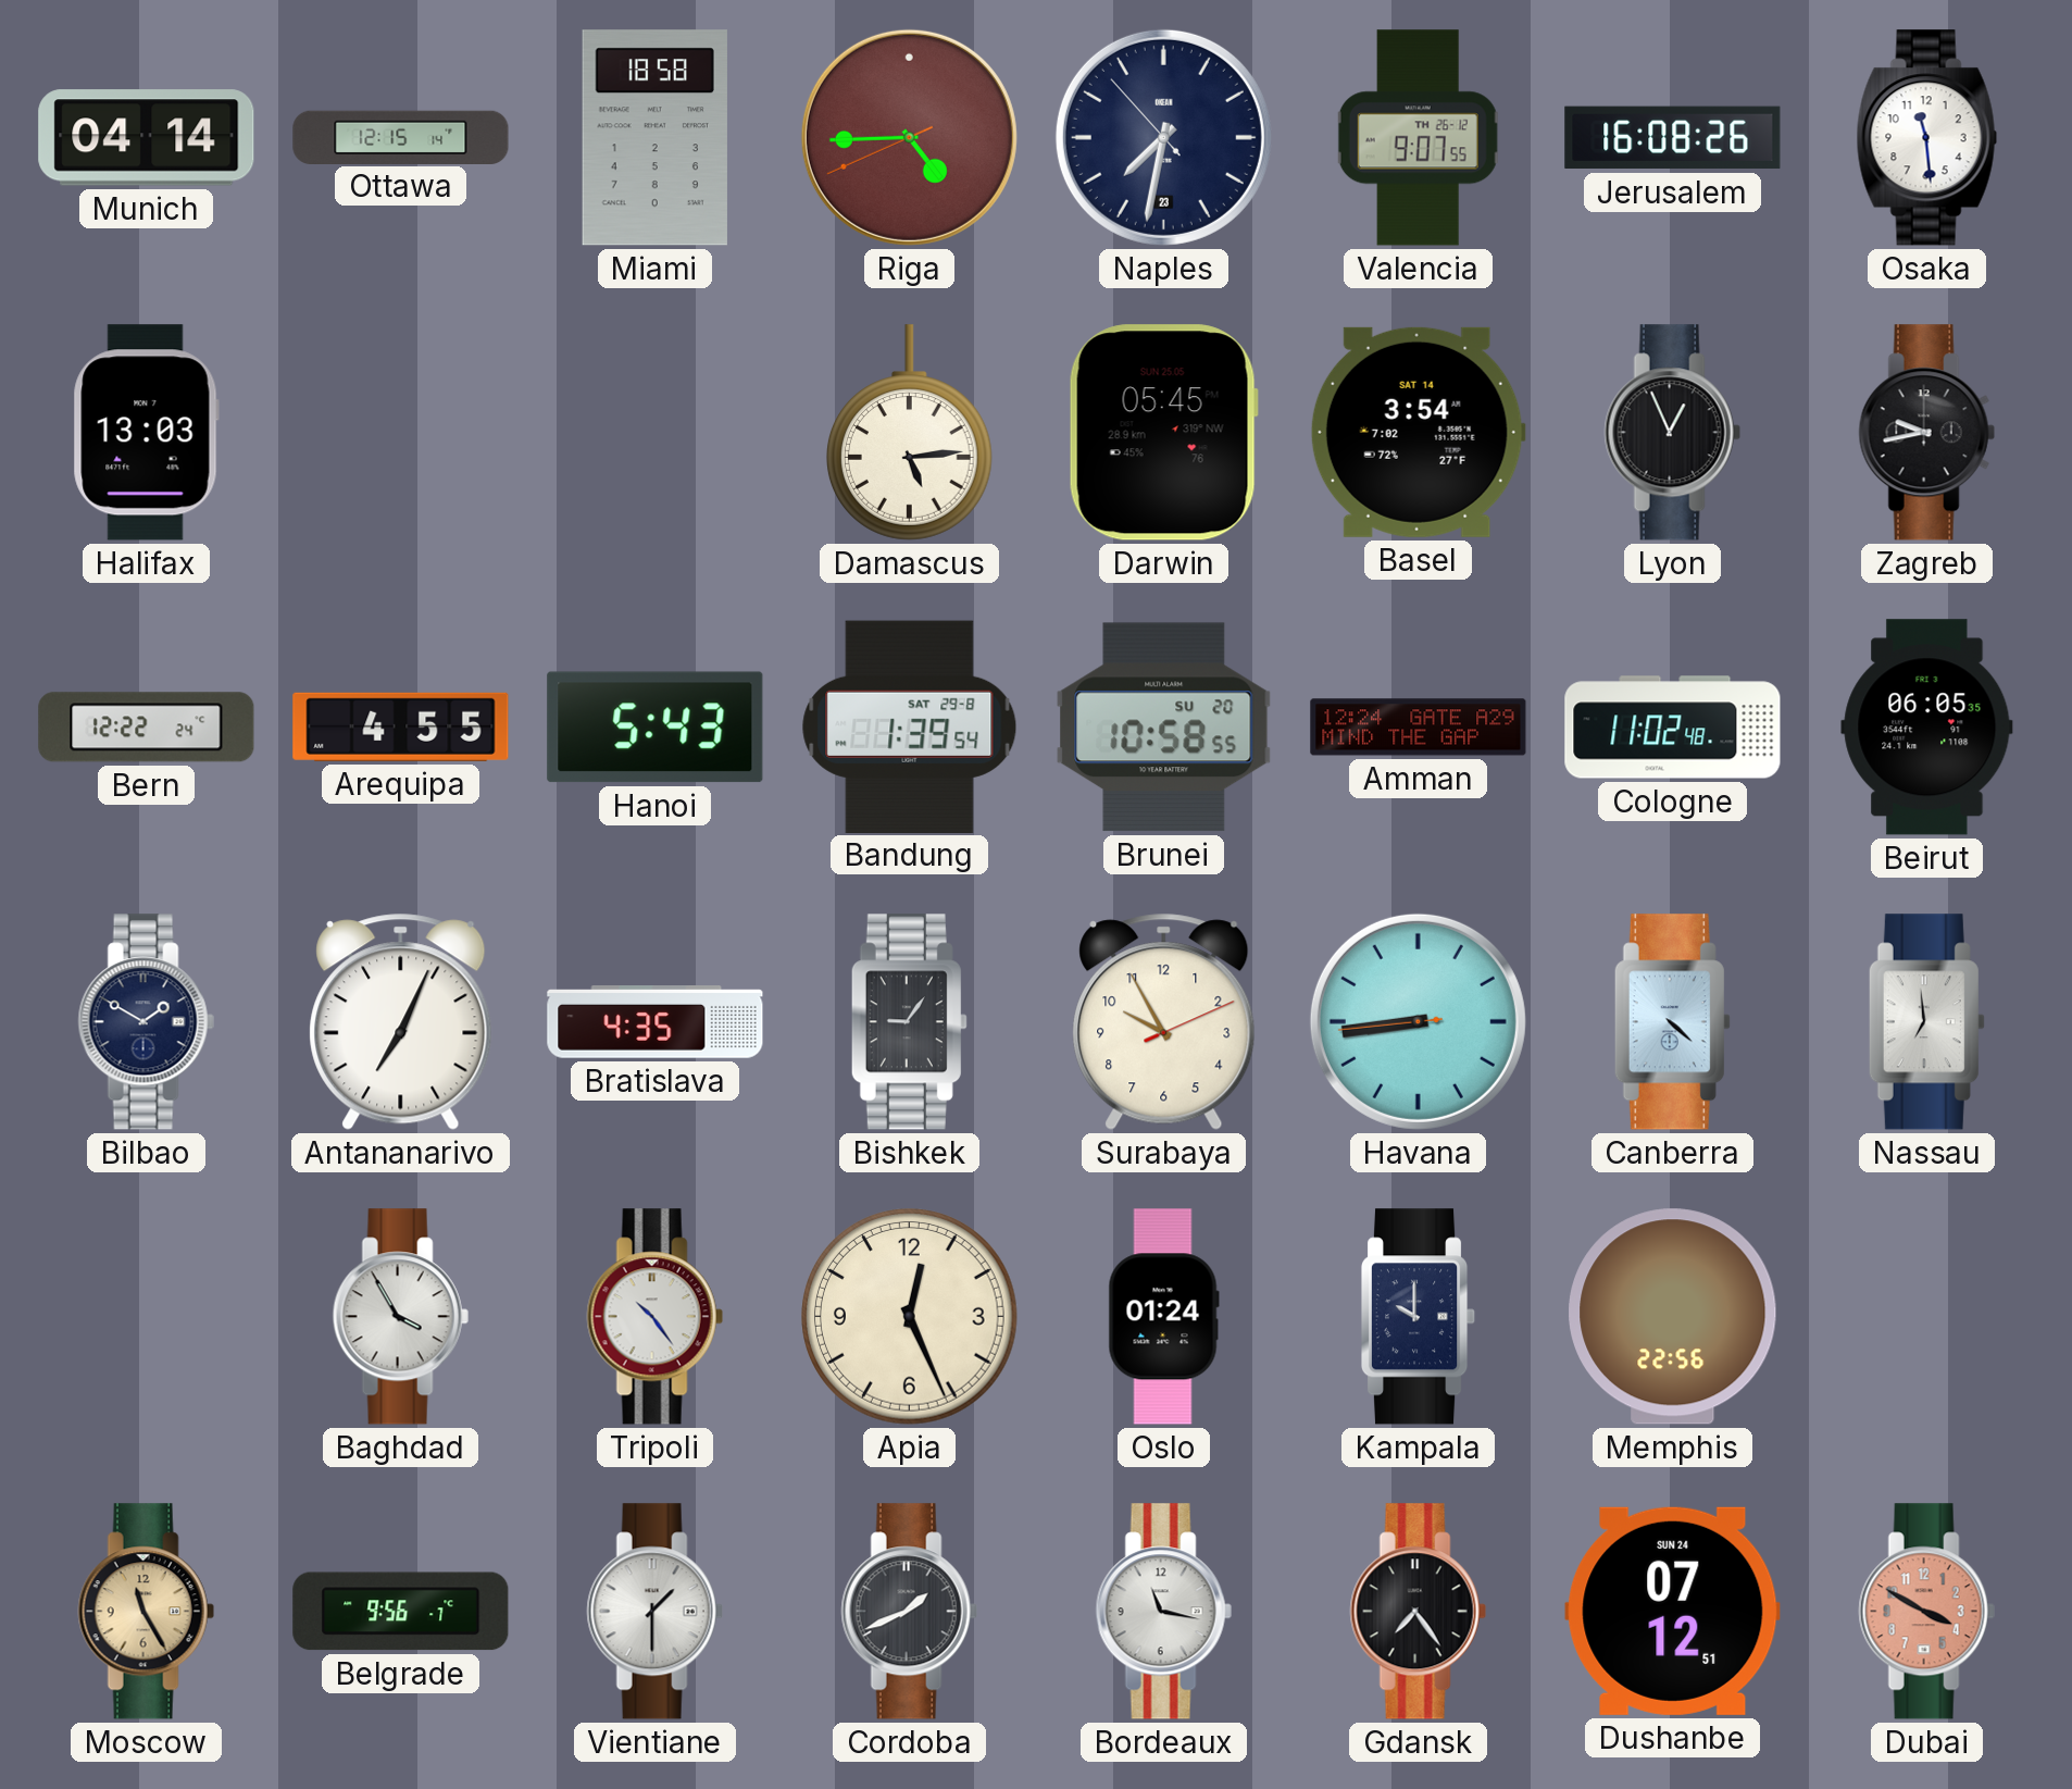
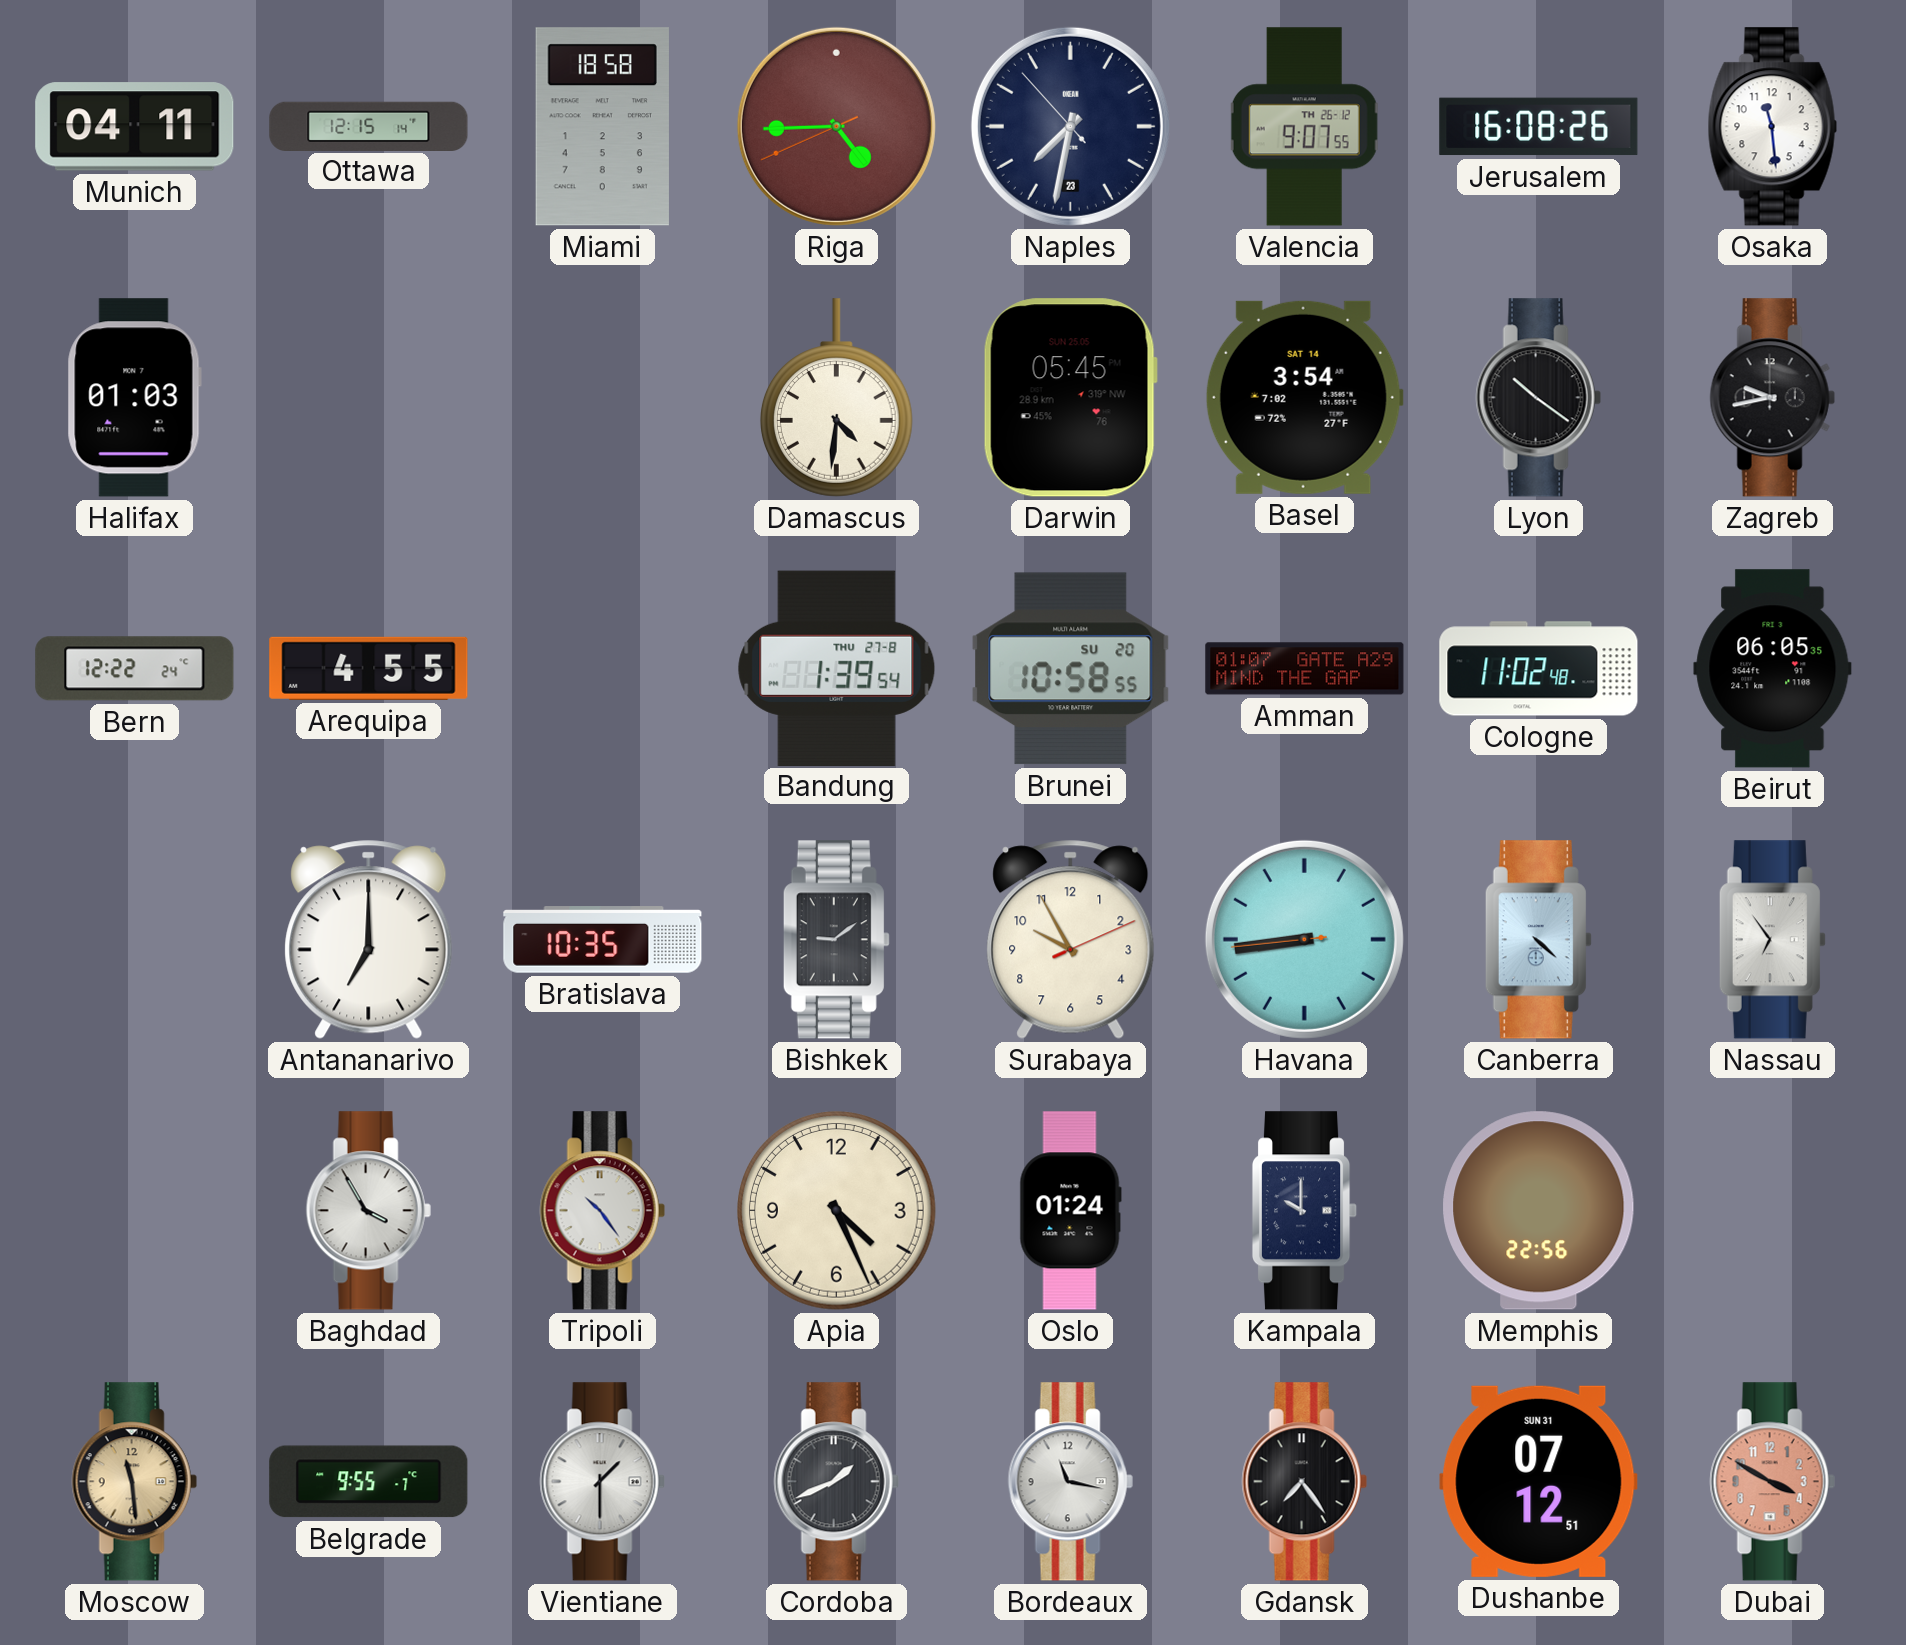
Munich: 04:14 -> 04:11
Halifax: 13:03 -> 01:03
Damascus: 5:14 -> 4:31
Lyon: 12:56 -> 10:21
Hanoi: 5:43 -> none
Bandung date: SAT 29-8 -> THU 27-8
Amman: 12:24 -> 01:07
Bilbao: 1:50 -> none
Antananarivo: 7:04 -> 7:00
Bratislava: 4:35 -> 10:35
Bishkek: 9:06 -> 9:09
Nassau: 6:59 -> 6:54
Apia: 12:26 -> 4:26
Moscow: 11:25 -> 11:29
Belgrade: 9:56 -> 9:55
Dushanbe date: SUN 24 -> SUN 31
